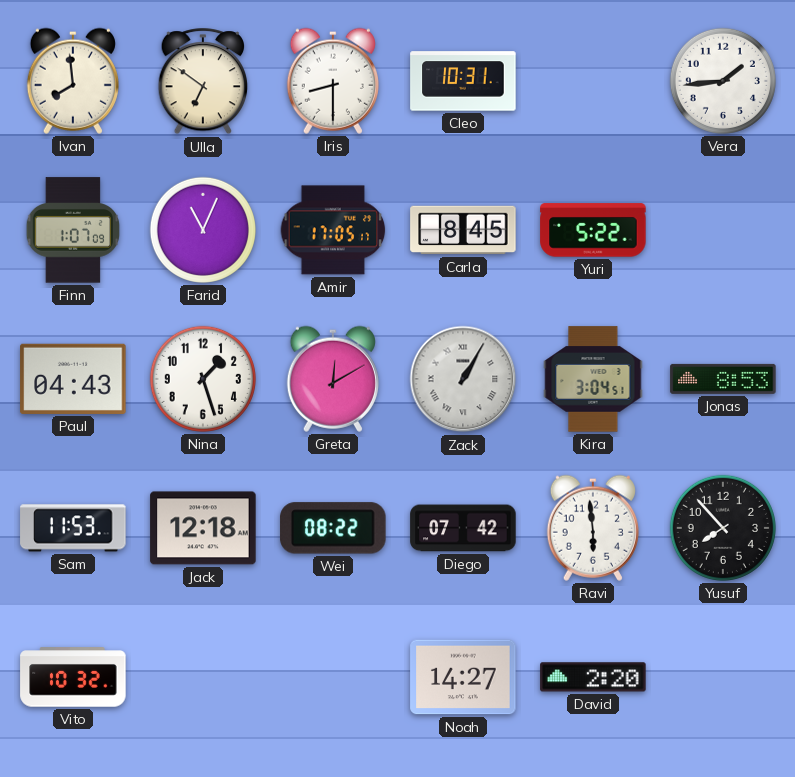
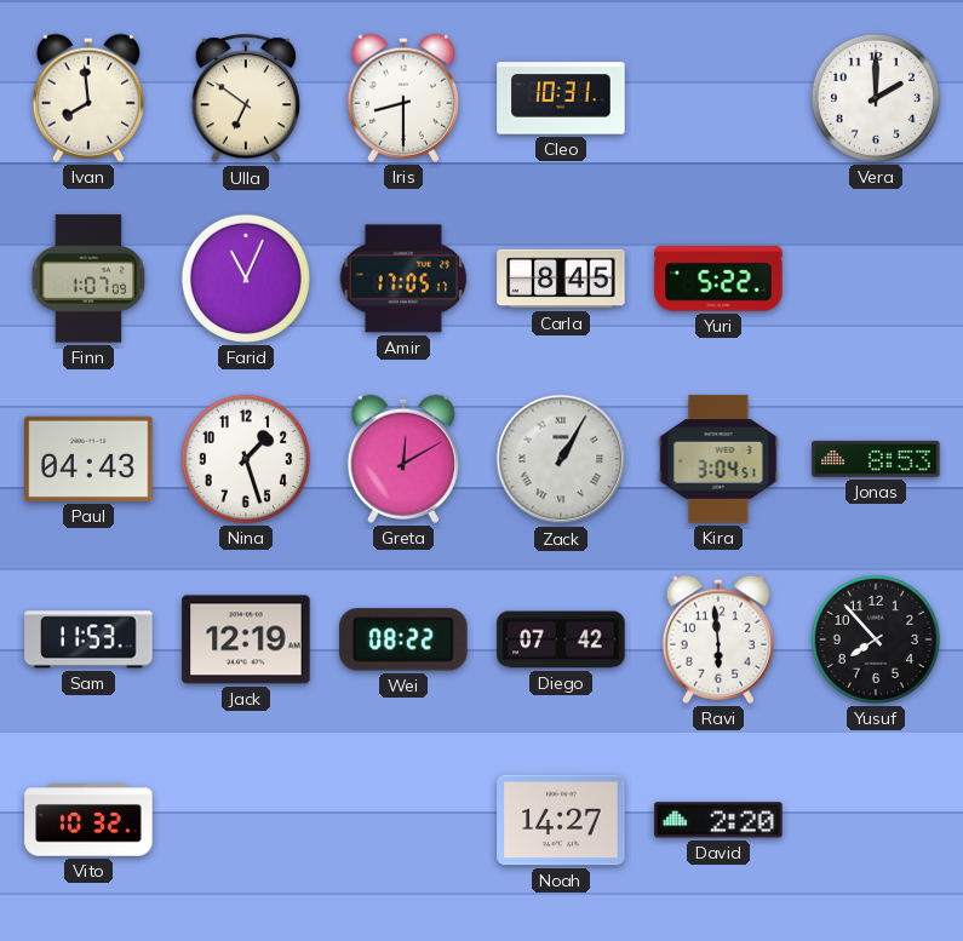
Vera: 1:44 -> 2:00
Jack: 12:18 -> 12:19
